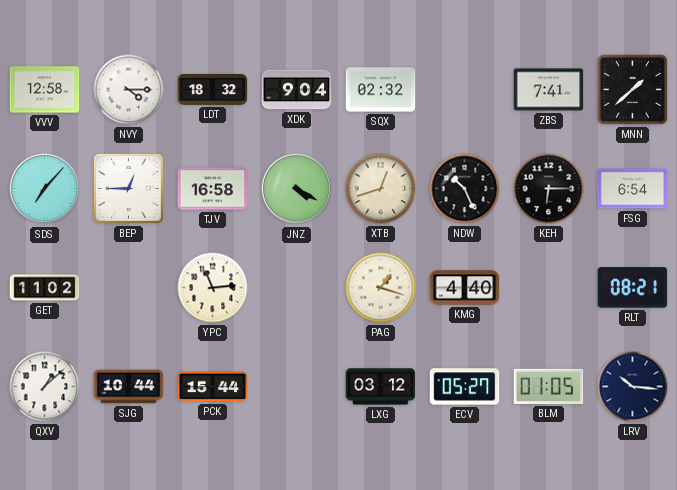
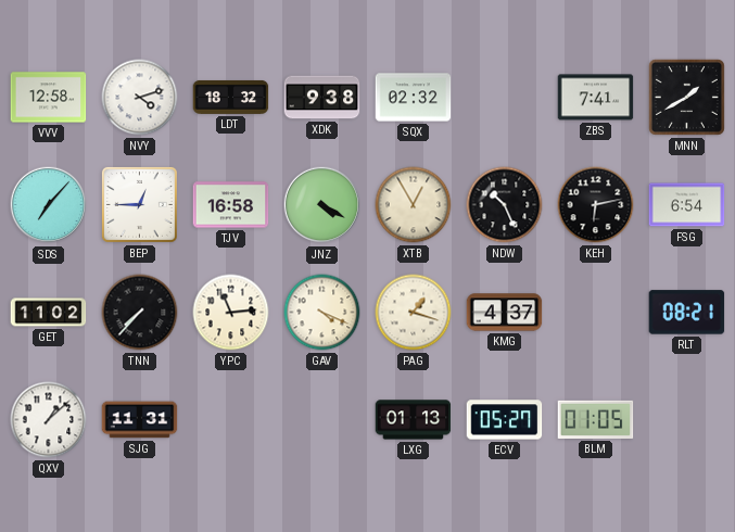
NVY: 4:15 -> 4:12
XDK: 9:04 -> 9:38
MNN: 1:38 -> 1:40
XTB: 12:42 -> 12:55
KEH: 6:15 -> 6:13
TNN: none -> 7:37
GAV: none -> 4:19
KMG: 4:40 -> 4:37
SJG: 10:44 -> 11:31
PCK: 15:44 -> none
LXG: 03:12 -> 01:13
LRV: 10:16 -> none
